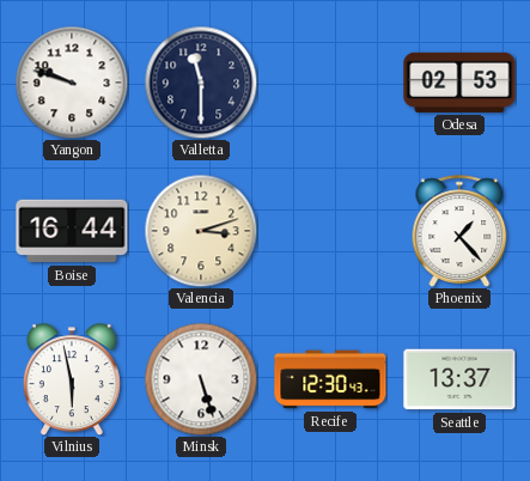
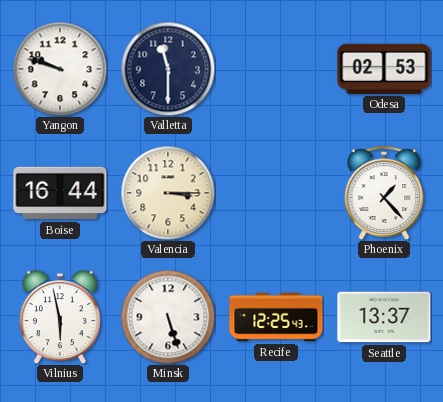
Valencia: 3:12 -> 3:15
Recife: 12:30 -> 12:25
